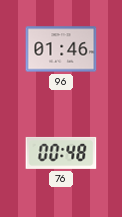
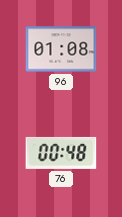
96: 01:46 -> 01:08
